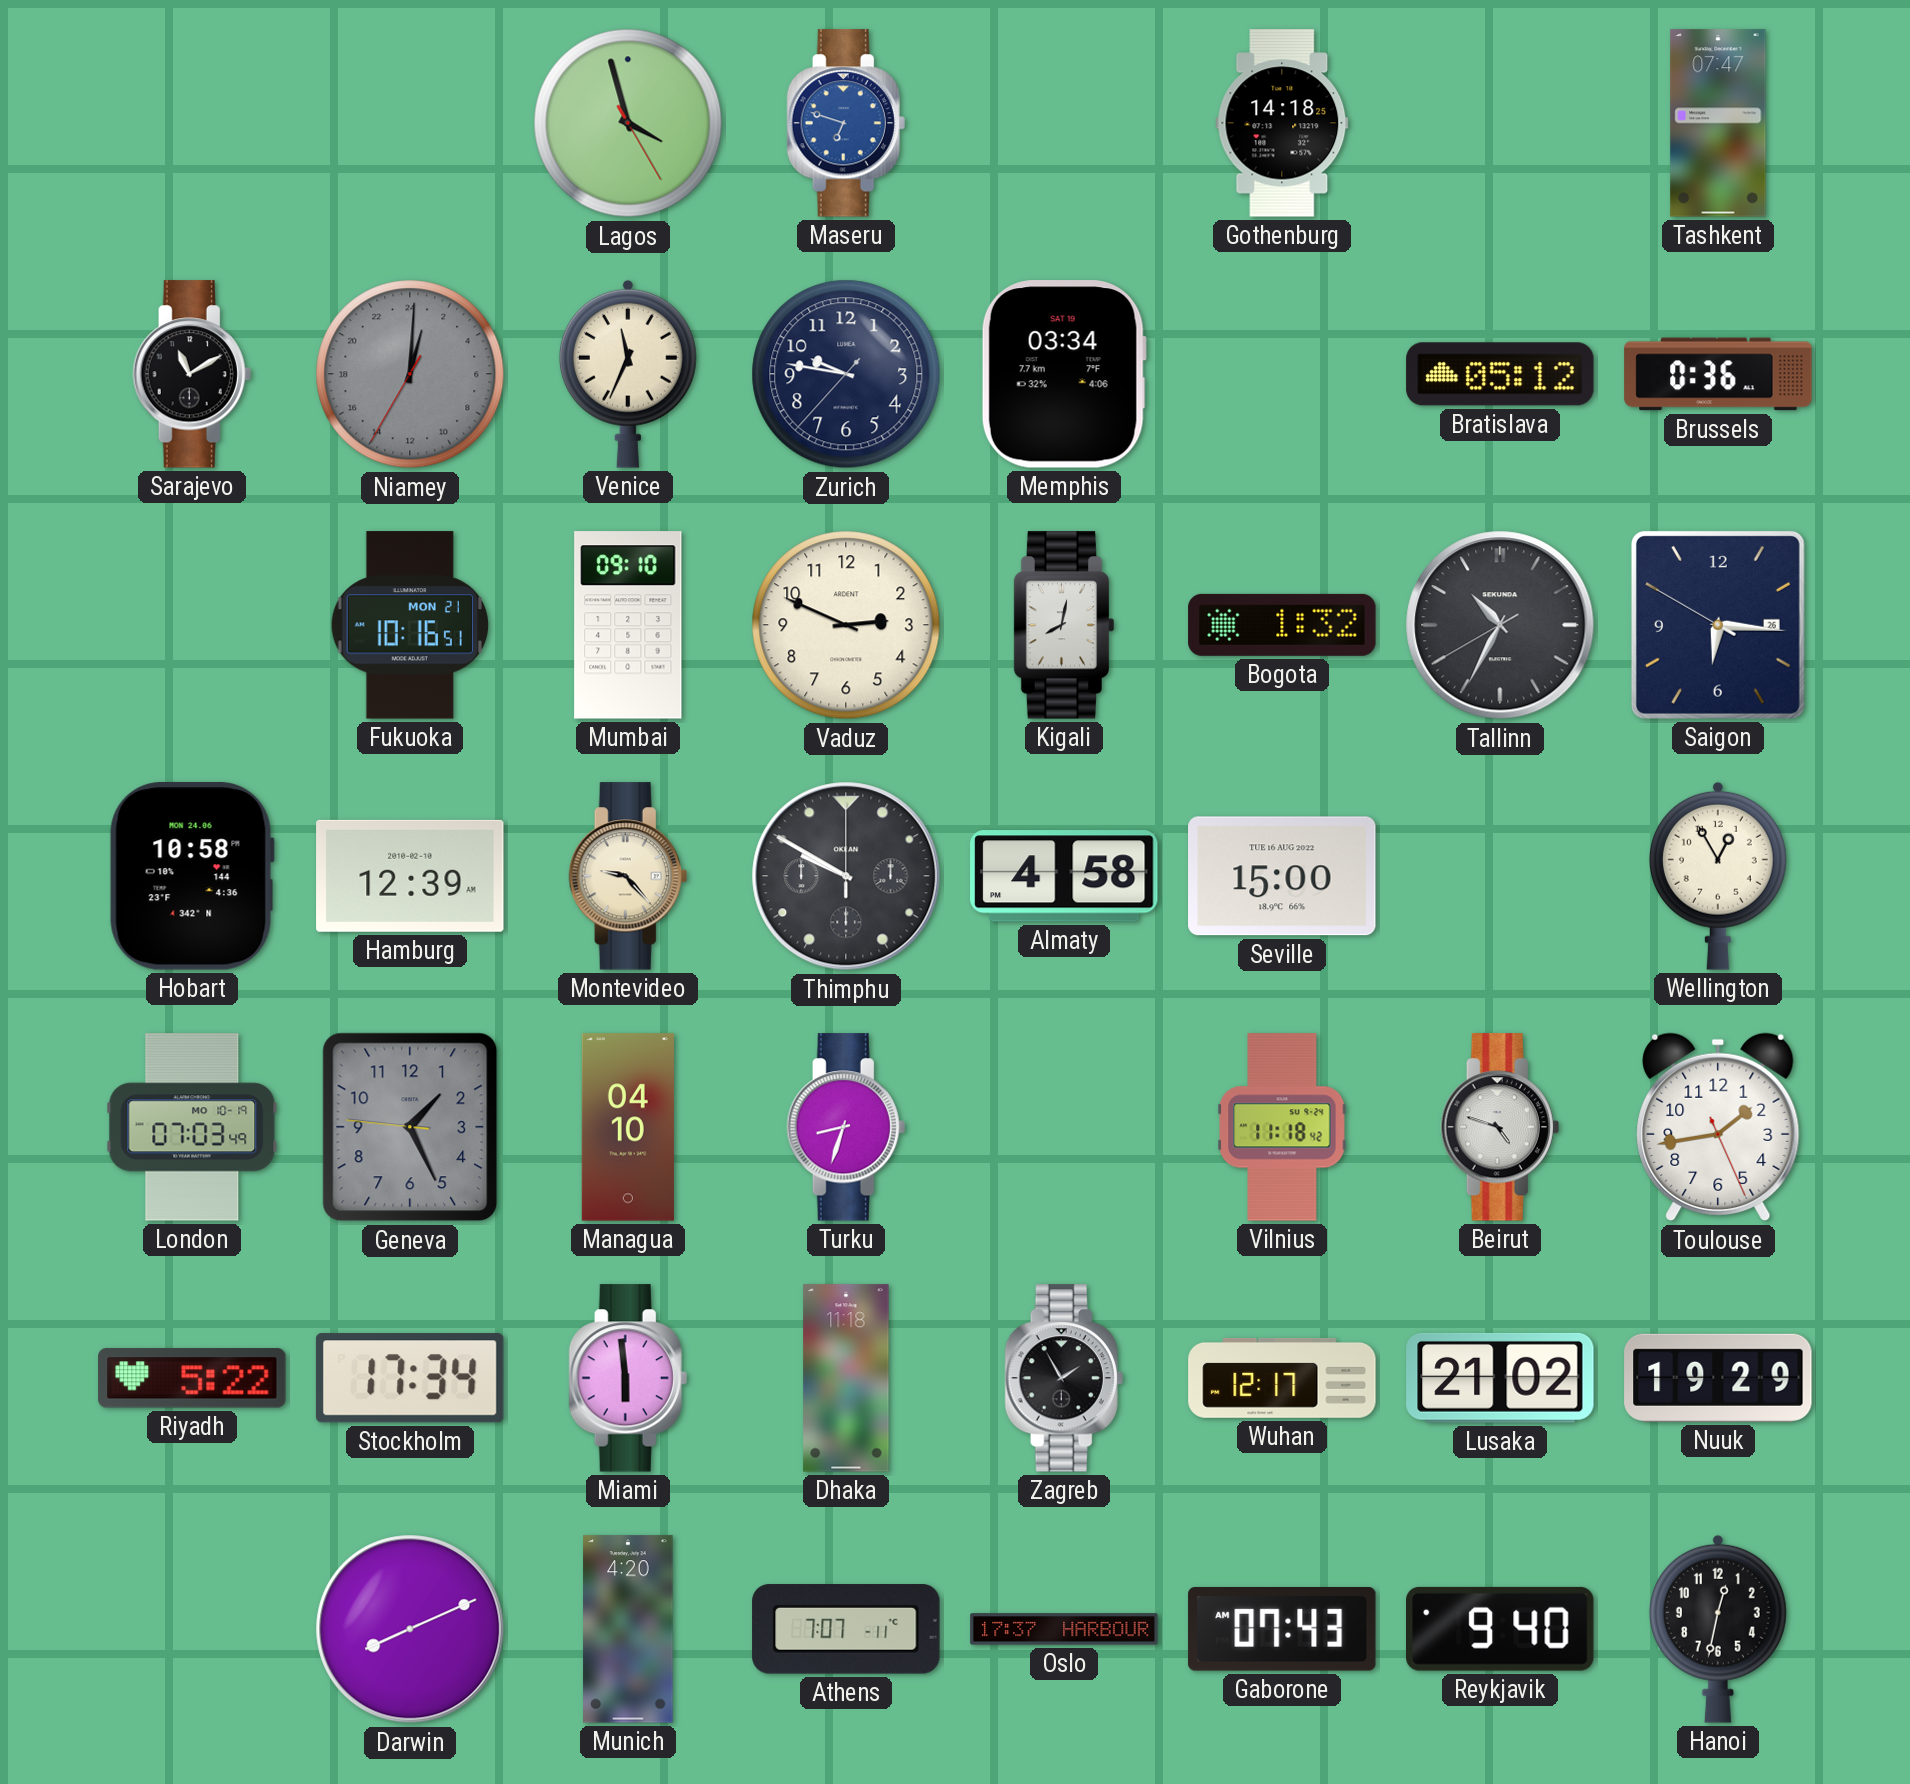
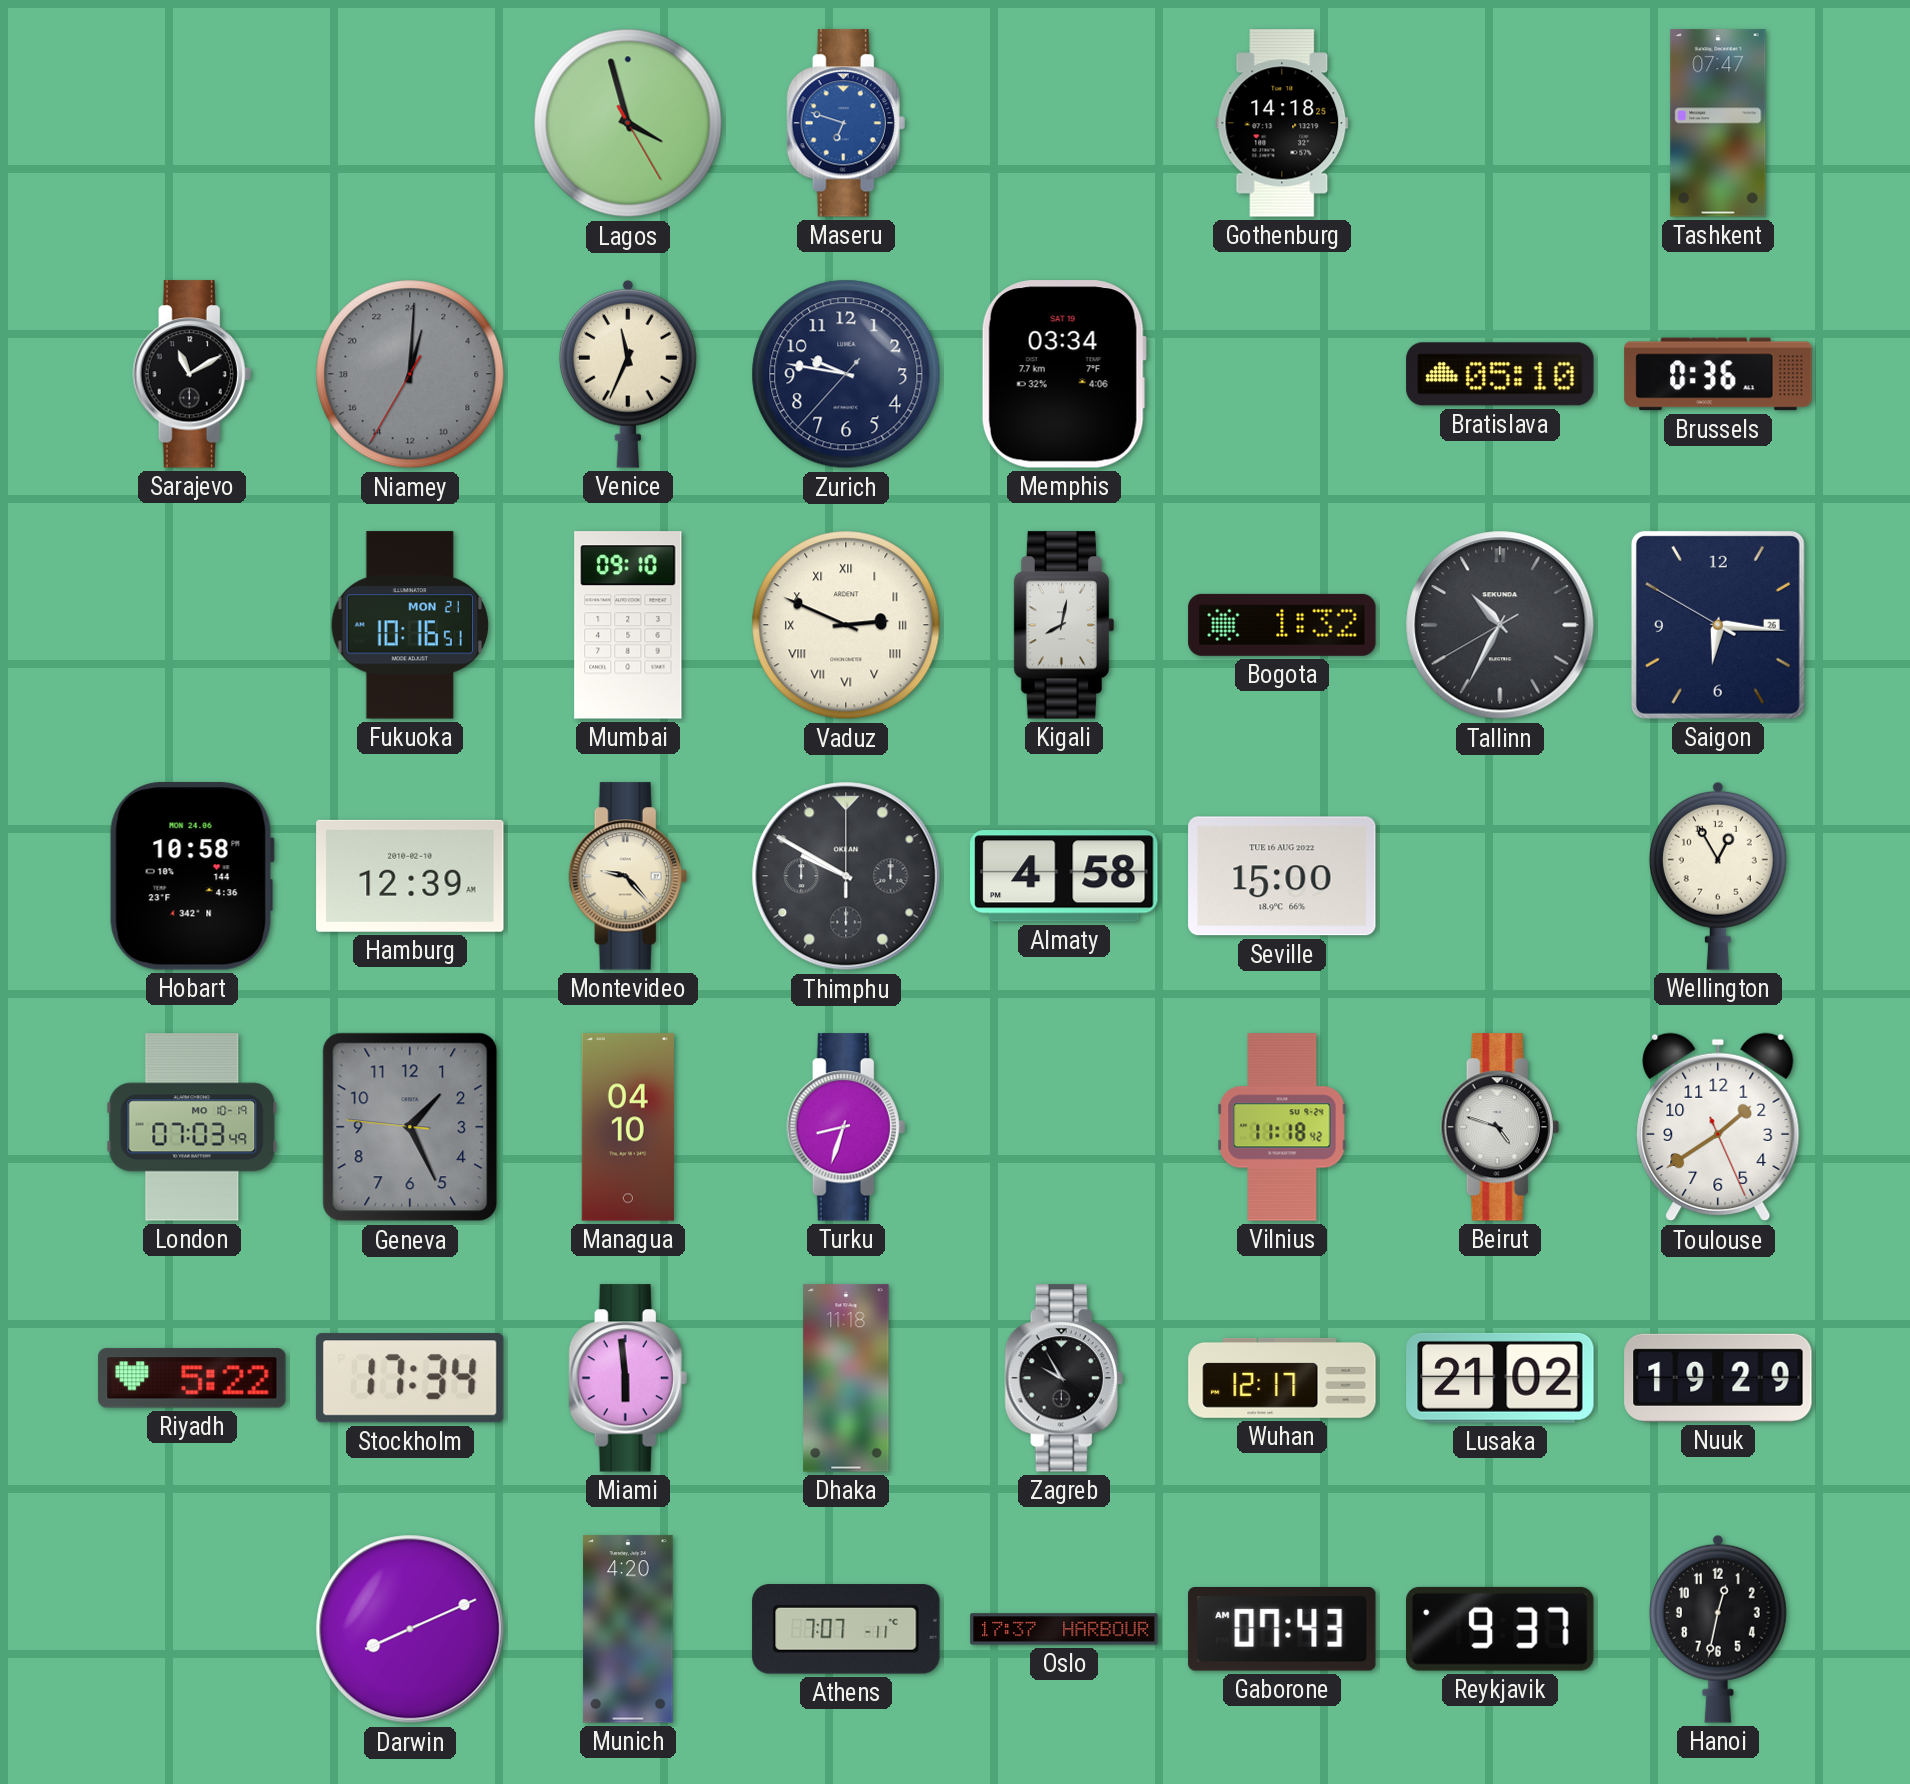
Bratislava: 05:12 -> 05:10
Vaduz numerals: Arabic -> Roman
Toulouse: 1:43 -> 1:39
Zagreb: 1:55 -> 9:55
Reykjavik: 9:40 -> 9:37
